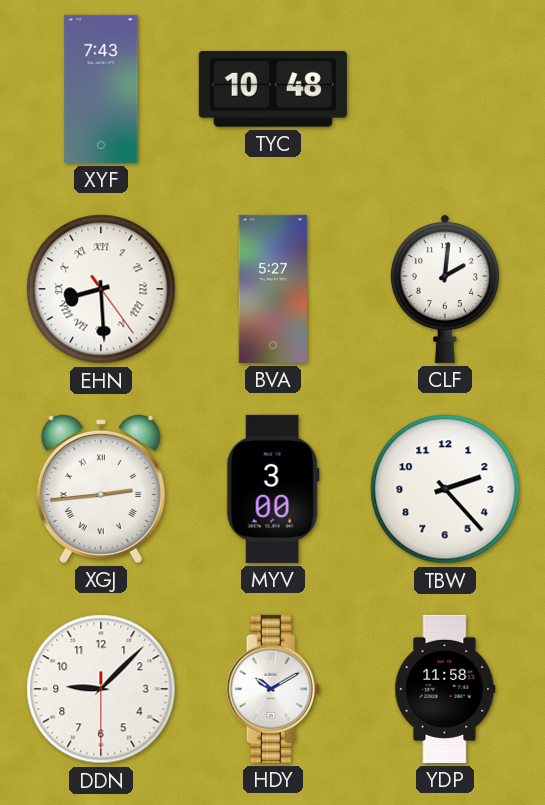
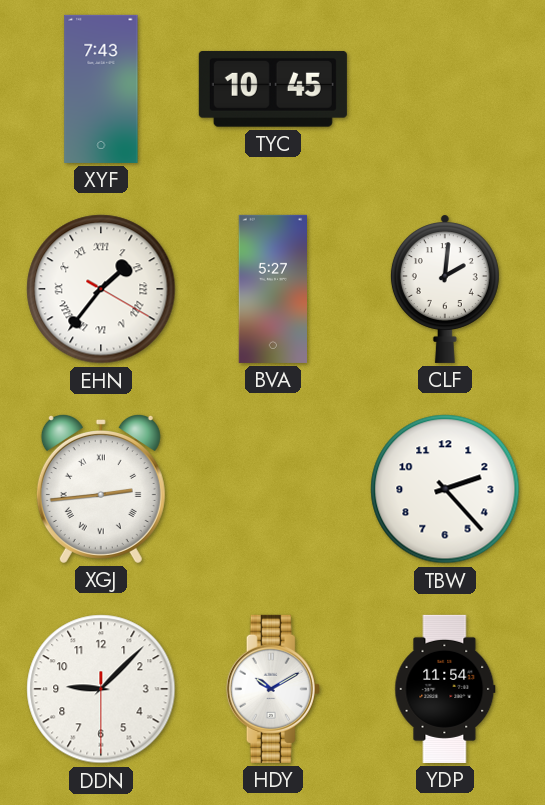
TYC: 10:48 -> 10:45
EHN: 8:29 -> 1:36
MYV: 3:00 -> none
YDP: 11:58 -> 11:54
